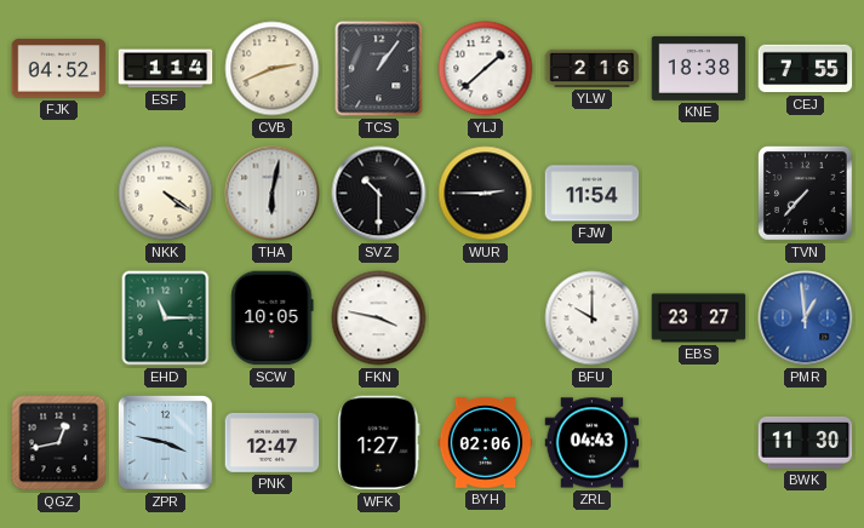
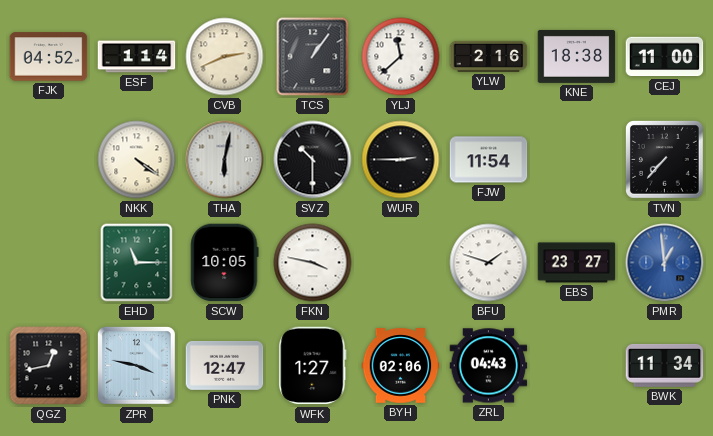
YLJ: 1:38 -> 11:38
CEJ: 7:55 -> 11:00
BFU: 10:00 -> 1:48
BWK: 11:30 -> 11:34
